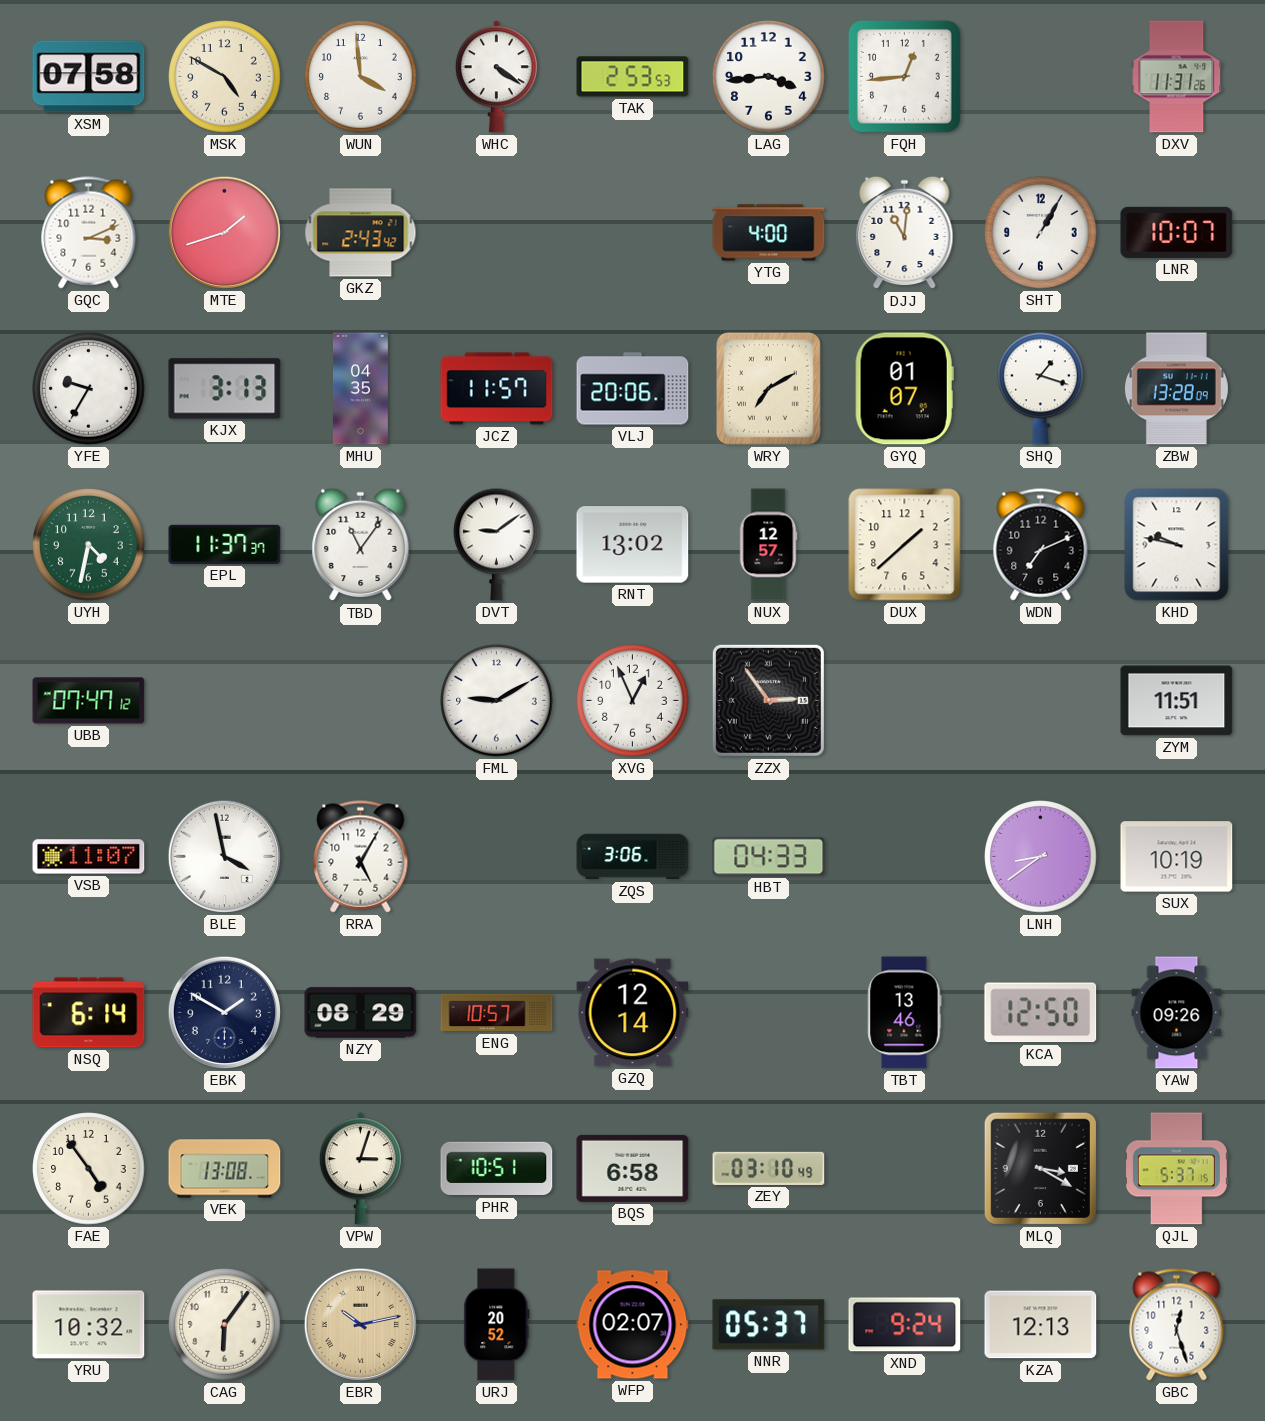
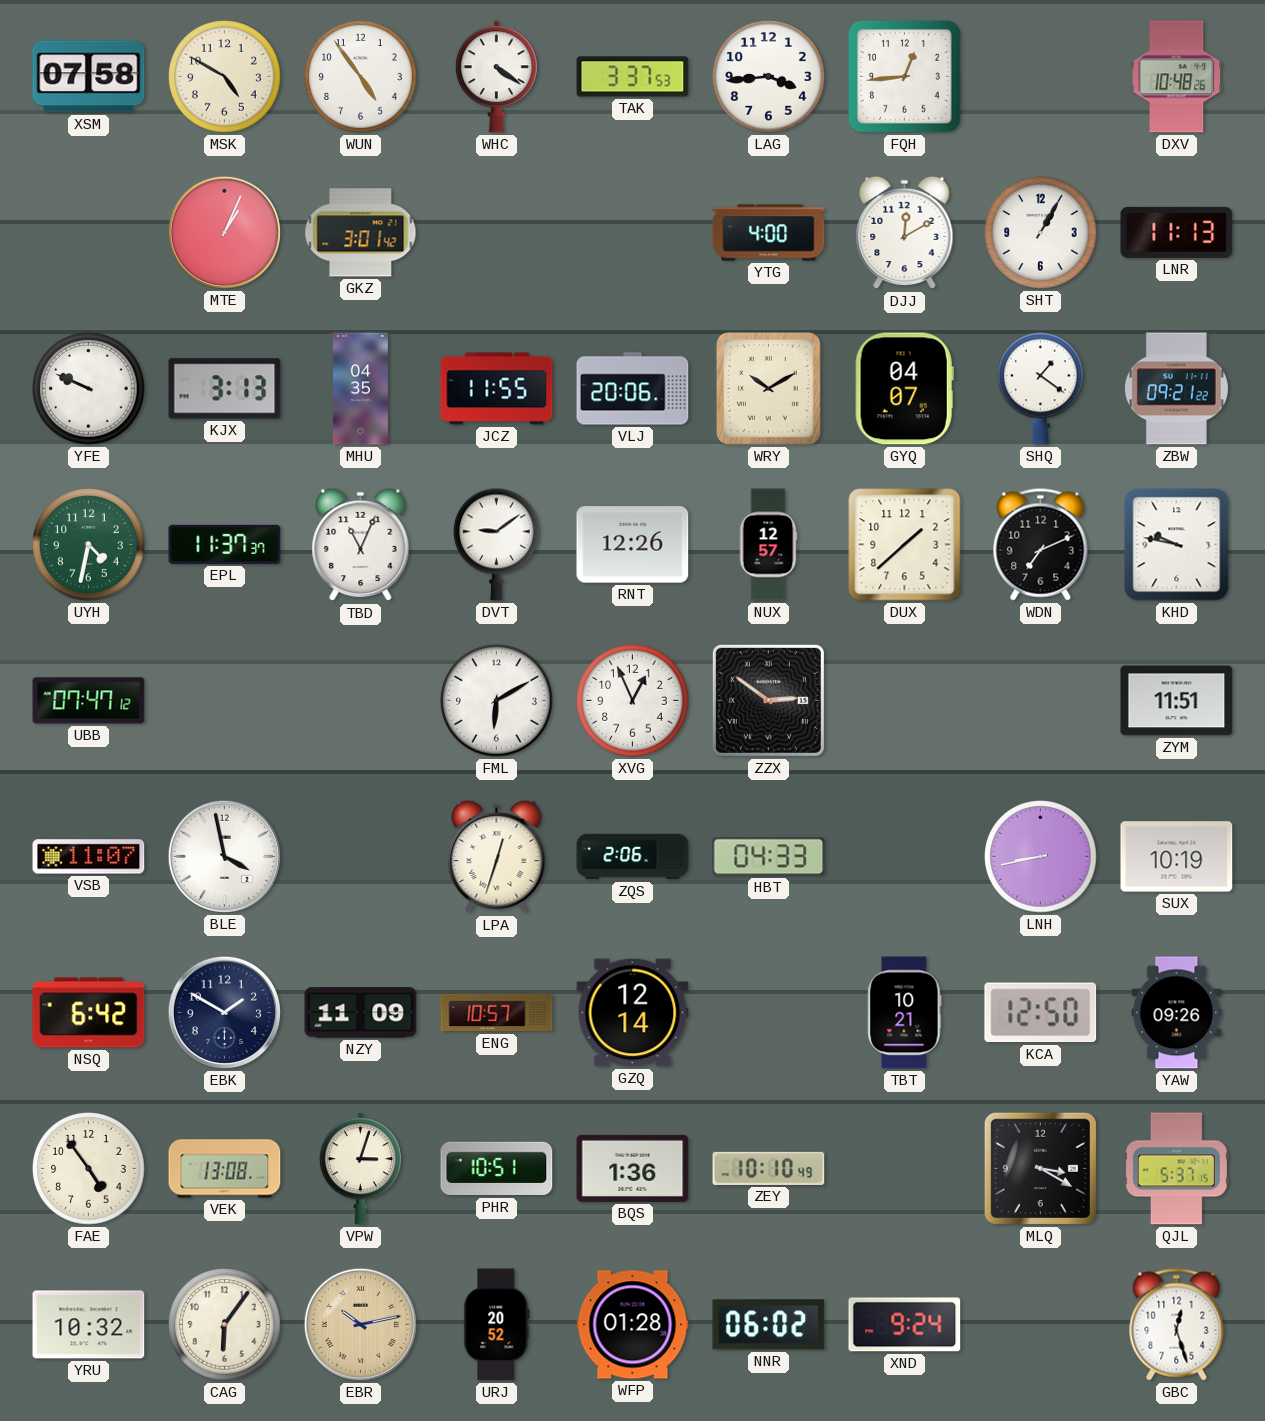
WUN: 3:59 -> 4:54
TAK: 2:53 -> 3:37
DXV: 11:31 -> 10:48
GQC: 3:11 -> none
MTE: 1:42 -> 1:04
GKZ: 2:43 -> 3:01
DJJ: 11:01 -> 12:10
LNR: 10:07 -> 11:13
YFE: 9:35 -> 9:49
JCZ: 11:57 -> 11:55
WRY: 7:10 -> 10:10
GYQ: 01:07 -> 04:07
SHQ: 1:18 -> 1:21
ZBW: 13:28 -> 09:21
TBD: 11:06 -> 11:04
RNT: 13:02 -> 12:26
FML: 9:10 -> 6:10
ZZX: 2:54 -> 2:51
RRA: 5:05 -> none
LPA: none -> 12:33
ZQS: 3:06 -> 2:06
LNH: 8:39 -> 8:43
NSQ: 6:14 -> 6:42
NZY: 08:29 -> 11:09
TBT: 13:46 -> 10:21
BQS: 6:58 -> 1:36
ZEY: 03:10 -> 10:10
WFP: 02:07 -> 01:28
NNR: 05:37 -> 06:02
KZA: 12:13 -> none
